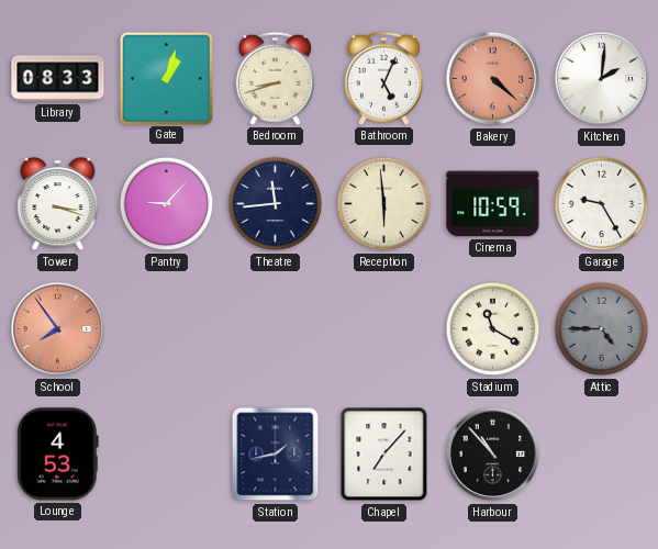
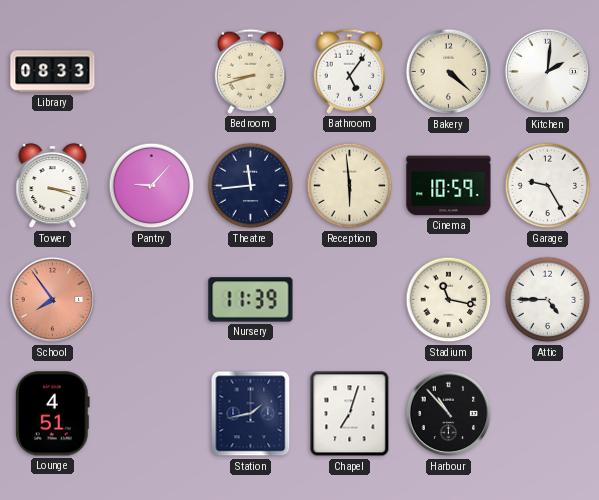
Gate: 1:03 -> none
Bathroom: 5:04 -> 5:06
Bakery dial: salmon -> cream
Nursery: none -> 11:39
Stadium: 11:20 -> 11:17
Attic dial: grey -> white
Lounge: 4:53 -> 4:51
Chapel: 7:07 -> 7:03
